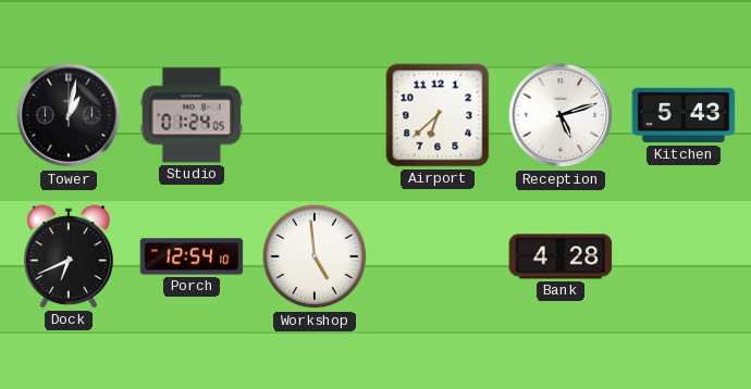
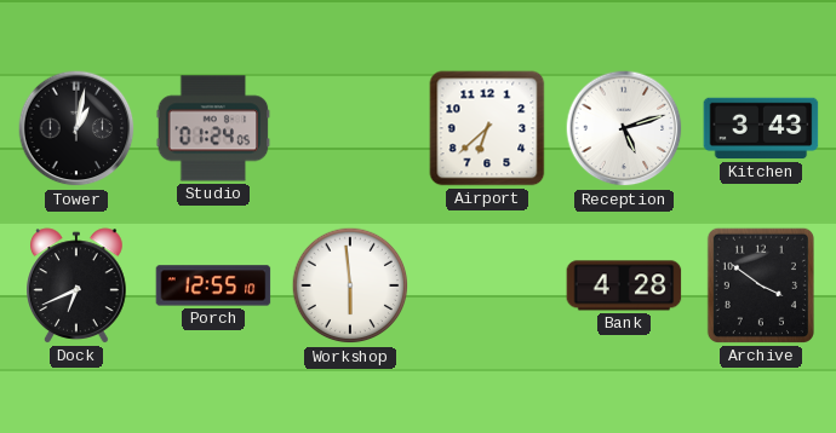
Kitchen: 5:43 -> 3:43
Porch: 12:54 -> 12:55
Workshop: 4:59 -> 5:59
Archive: none -> 3:51
